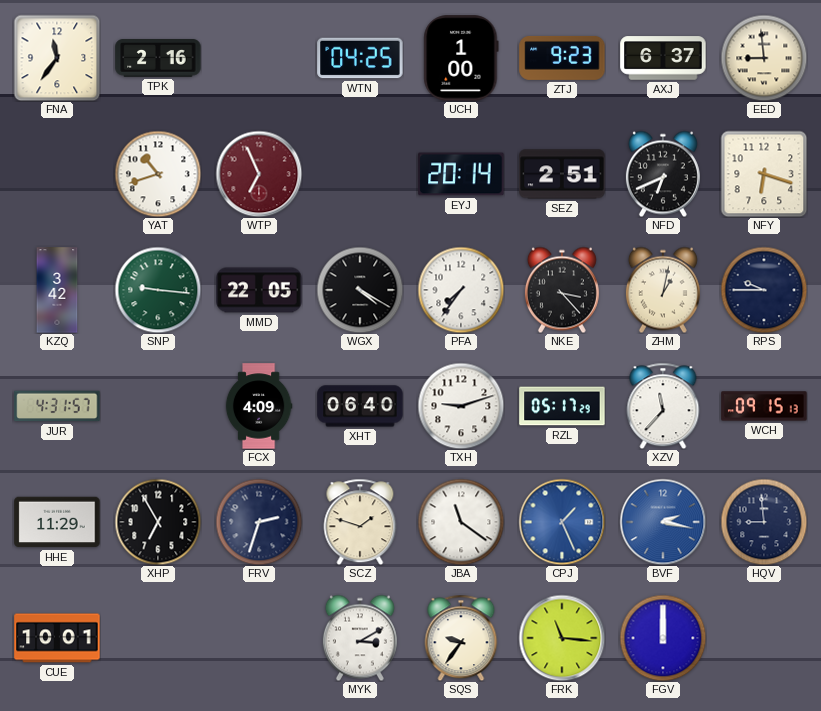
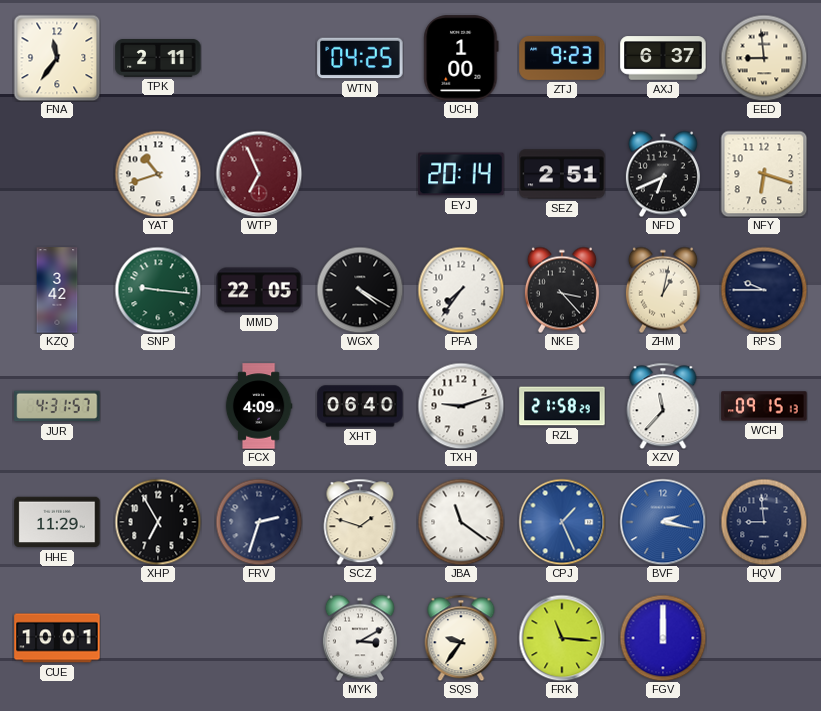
TPK: 2:16 -> 2:11
RZL: 05:17 -> 21:58
